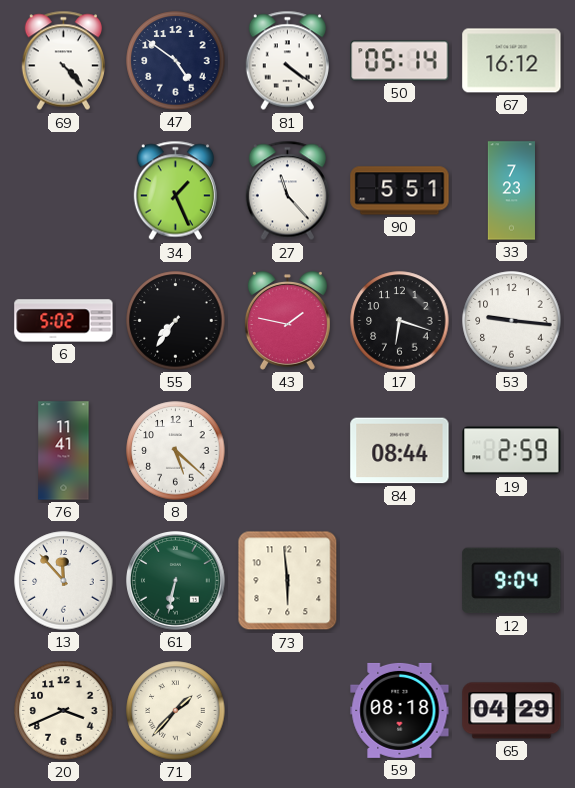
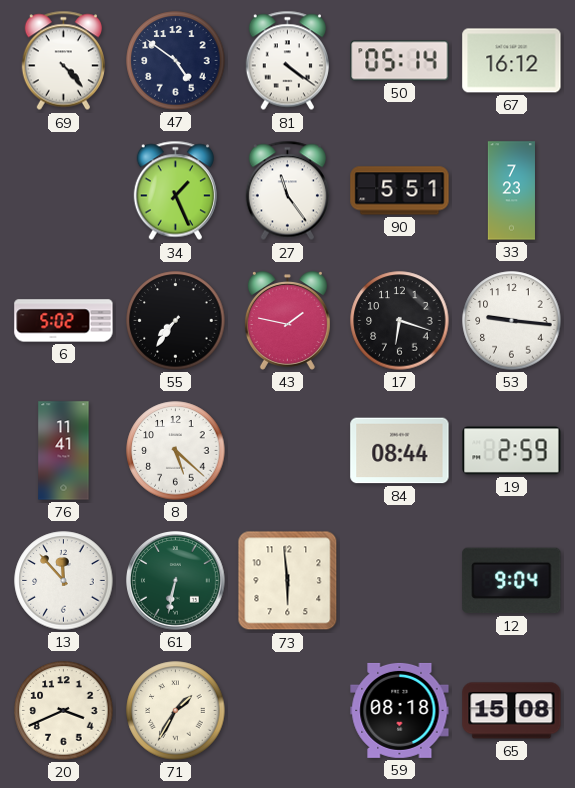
27: 11:23 -> 11:24
71: 1:37 -> 1:35
65: 04:29 -> 15:08
